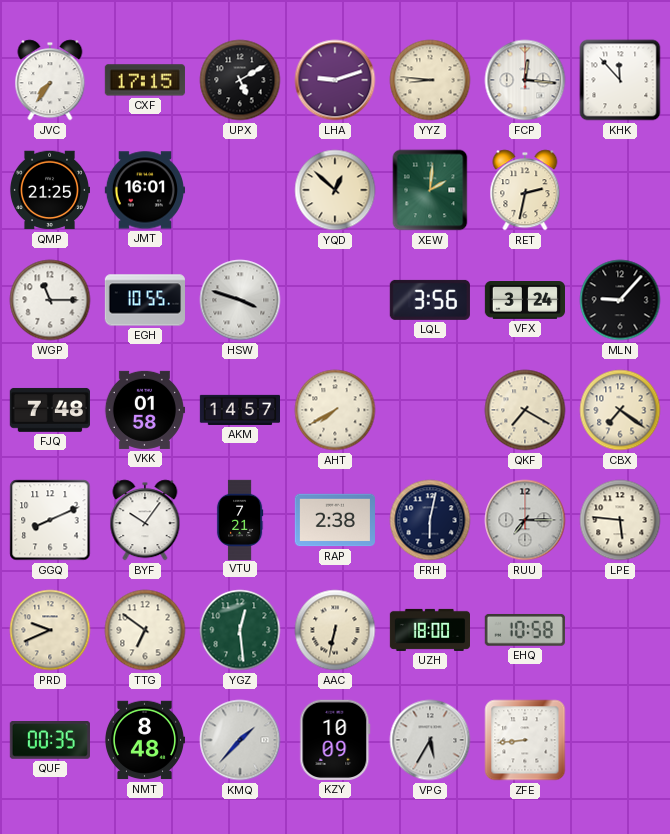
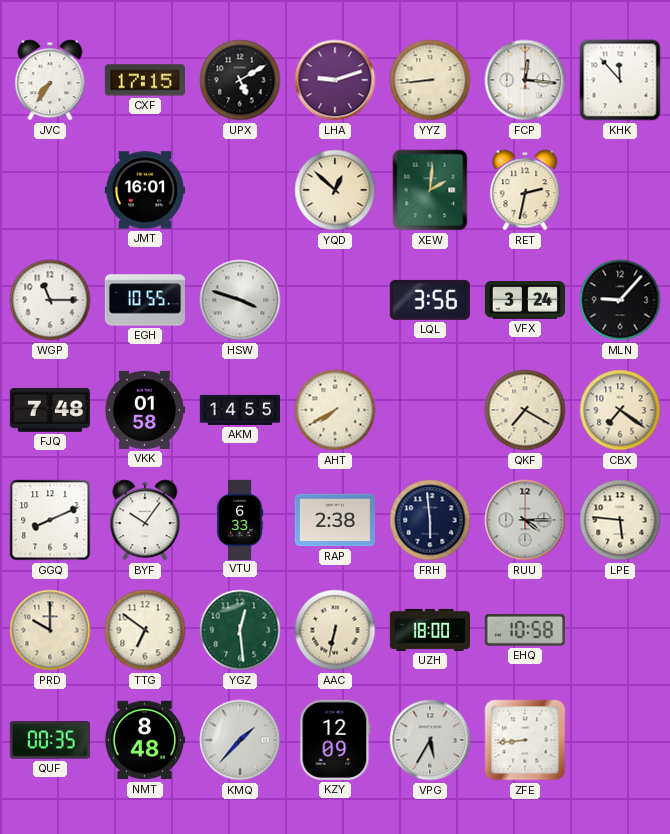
YYZ: 8:46 -> 8:44
QMP: 21:25 -> none
AKM: 14:57 -> 14:55
VTU: 7:21 -> 6:33
FRH: 6:02 -> 5:59
RUU: 7:15 -> 4:15
PRD: 9:41 -> 10:00
KZY: 10:09 -> 12:09
